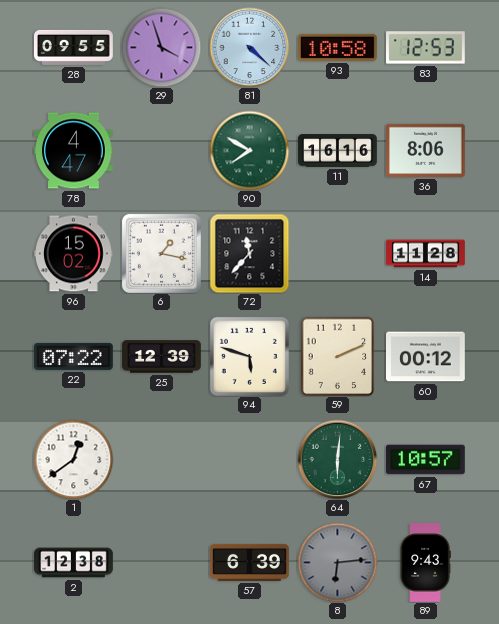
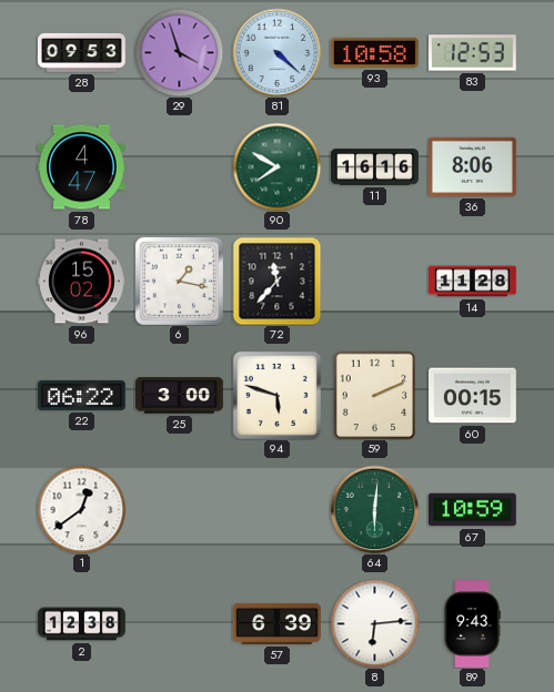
28: 09:55 -> 09:53
22: 07:22 -> 06:22
25: 12:39 -> 3:00
60: 00:12 -> 00:15
67: 10:57 -> 10:59
8 dial: grey -> white
